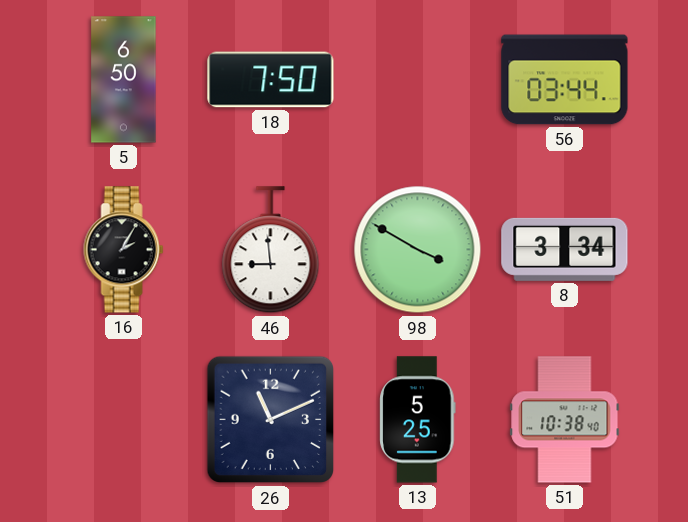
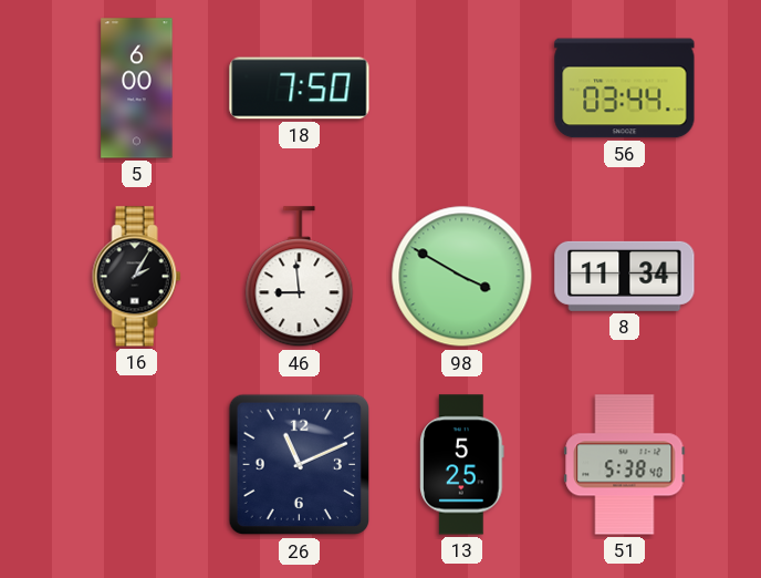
5: 6:50 -> 6:00
8: 3:34 -> 11:34
51: 10:38 -> 5:38
